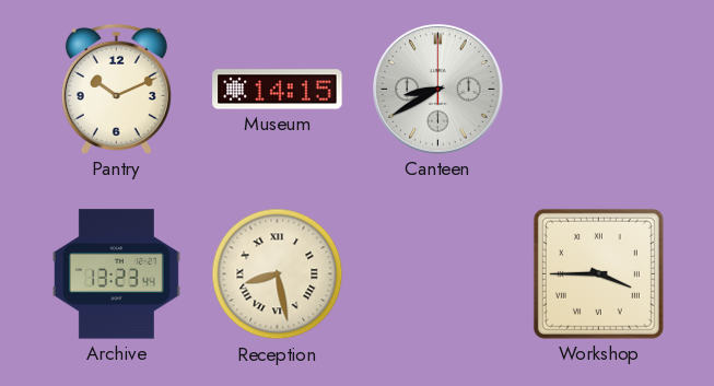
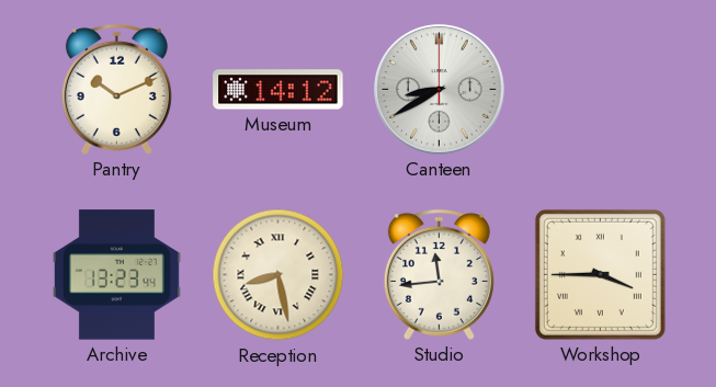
Museum: 14:15 -> 14:12
Studio: none -> 11:44
